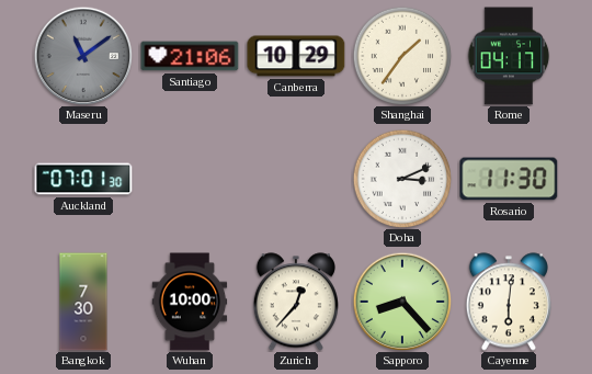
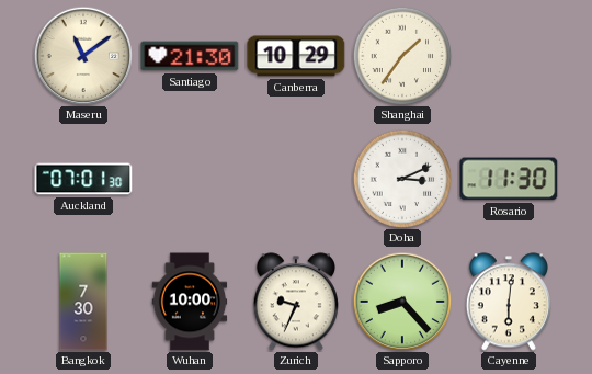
Maseru dial: grey -> cream
Santiago: 21:06 -> 21:30
Rome: 04:17 -> none
Zurich: 12:37 -> 9:34
